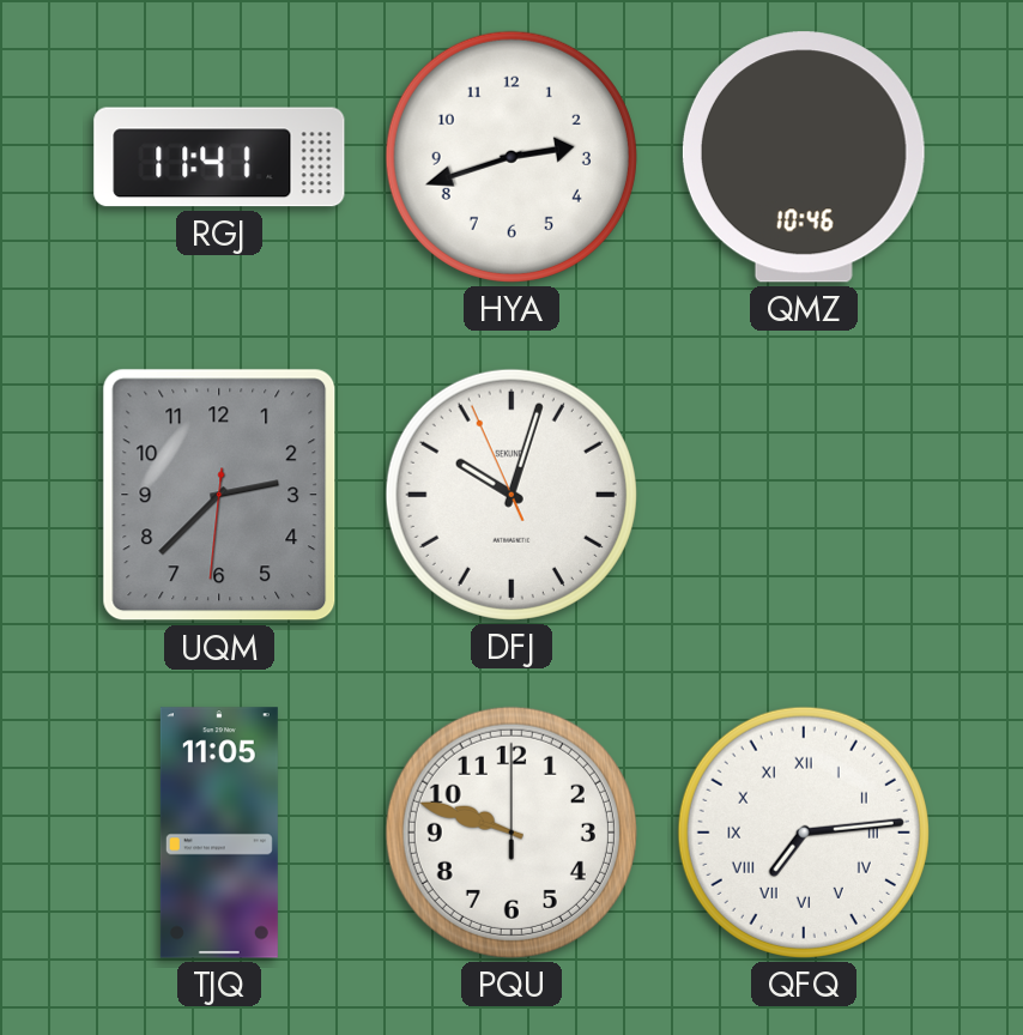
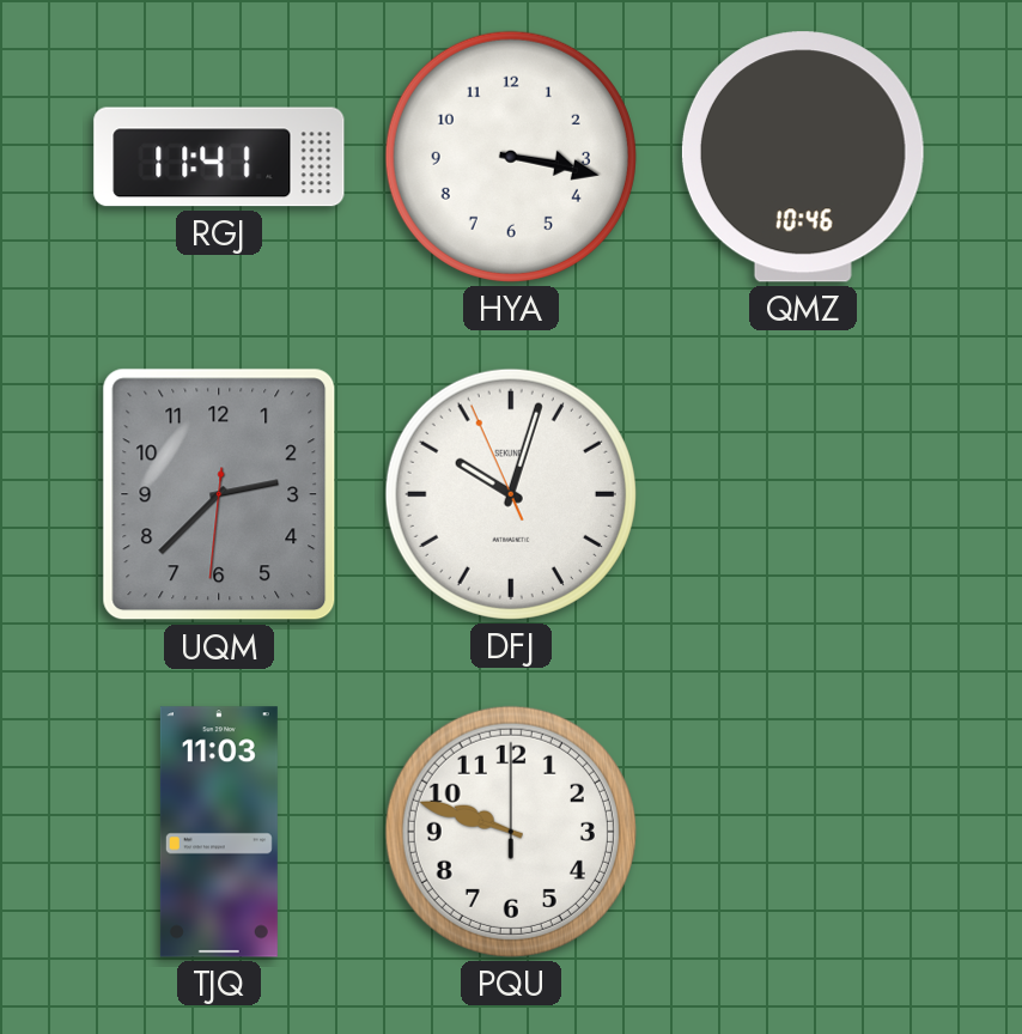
HYA: 2:42 -> 3:17
TJQ: 11:05 -> 11:03
QFQ: 7:14 -> none
